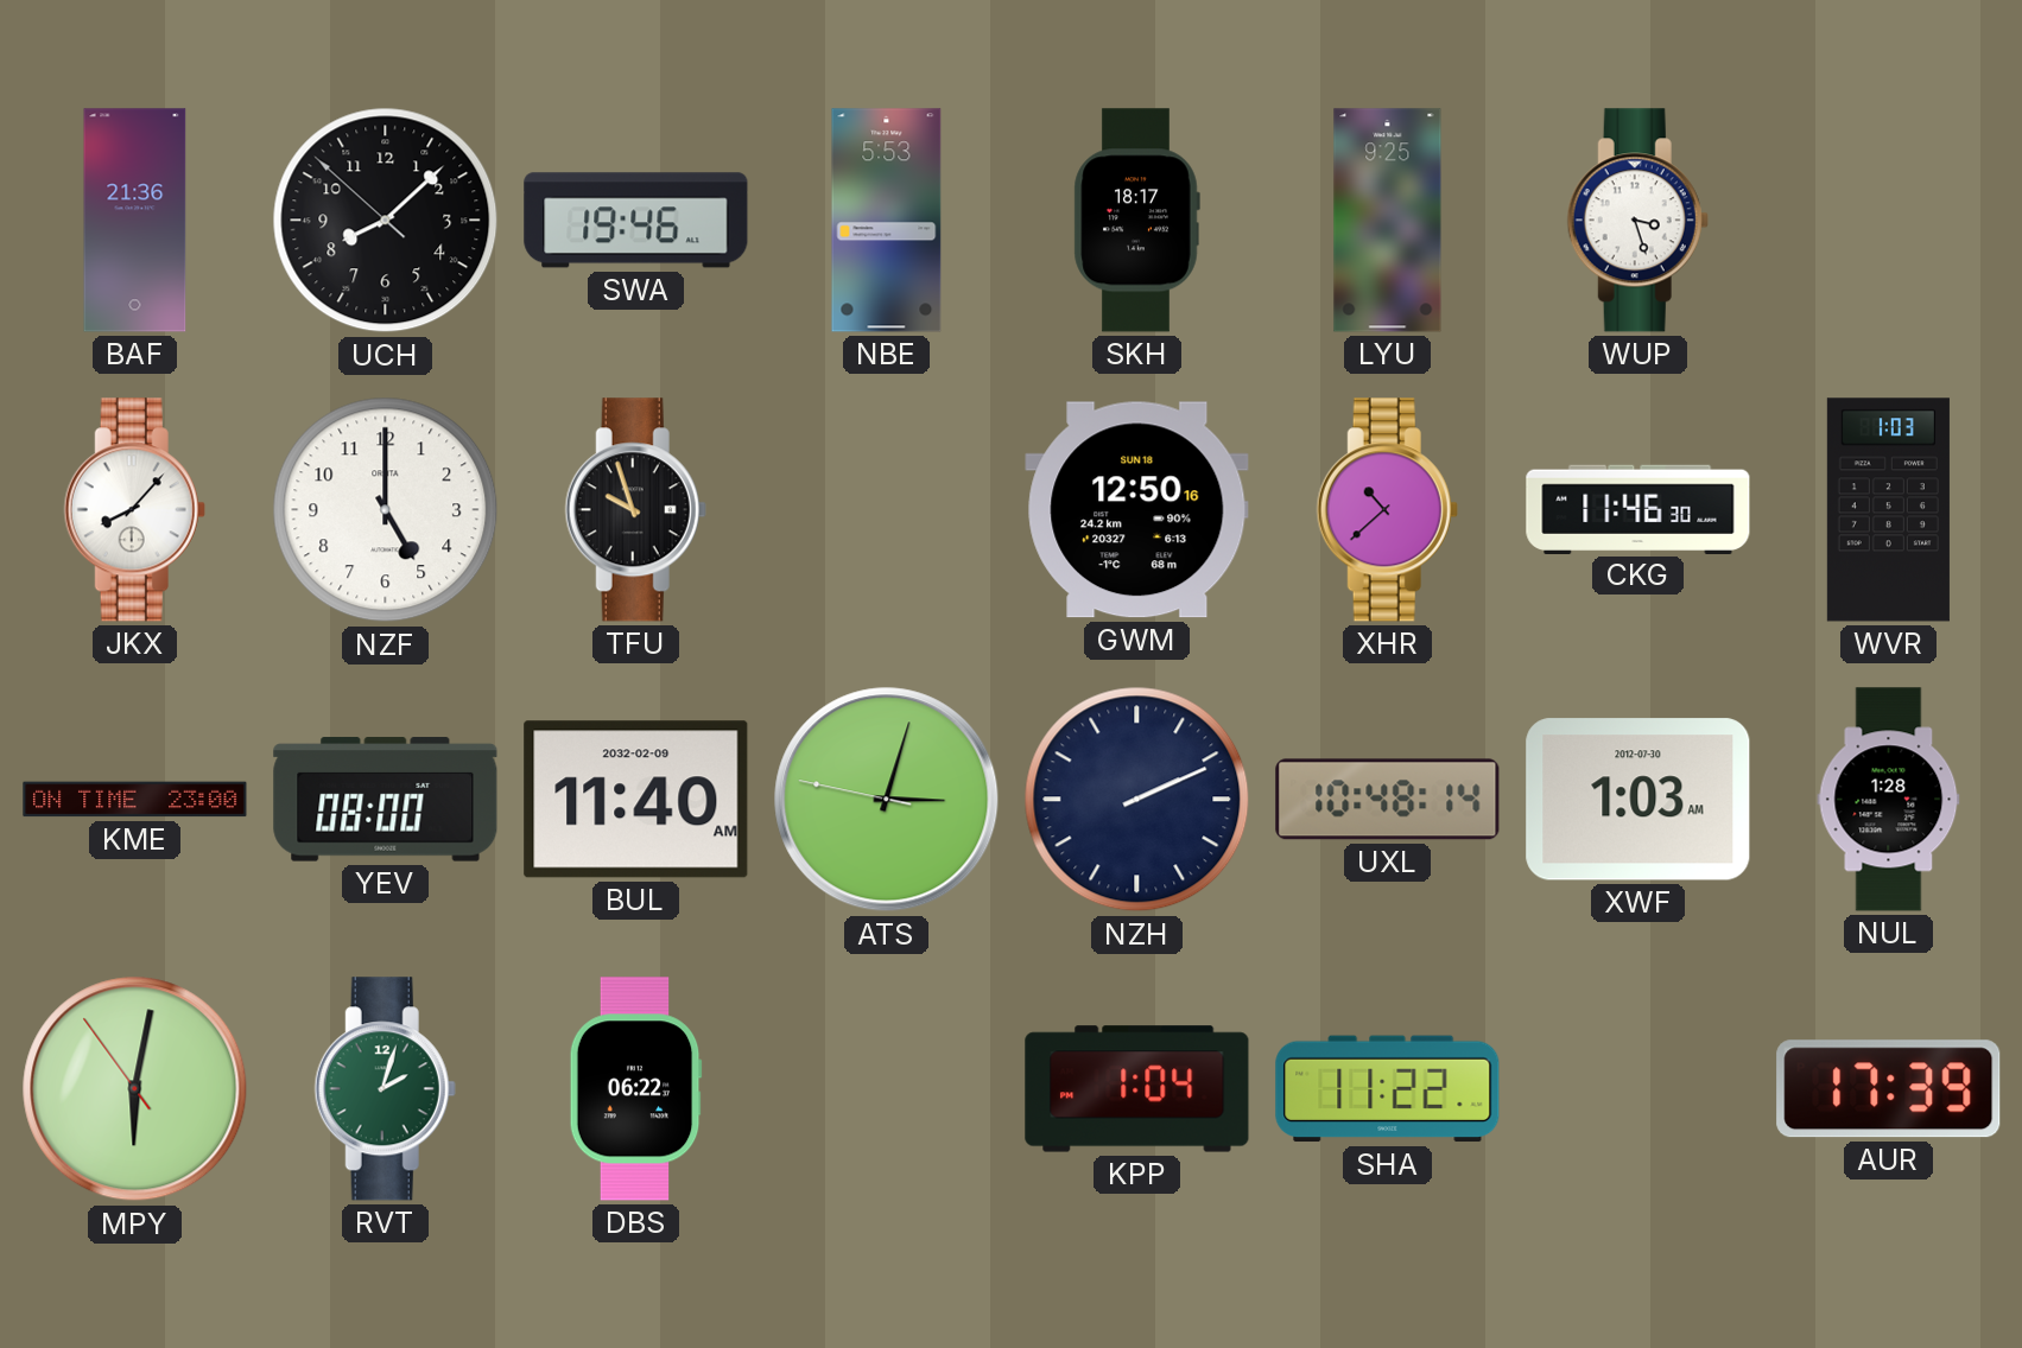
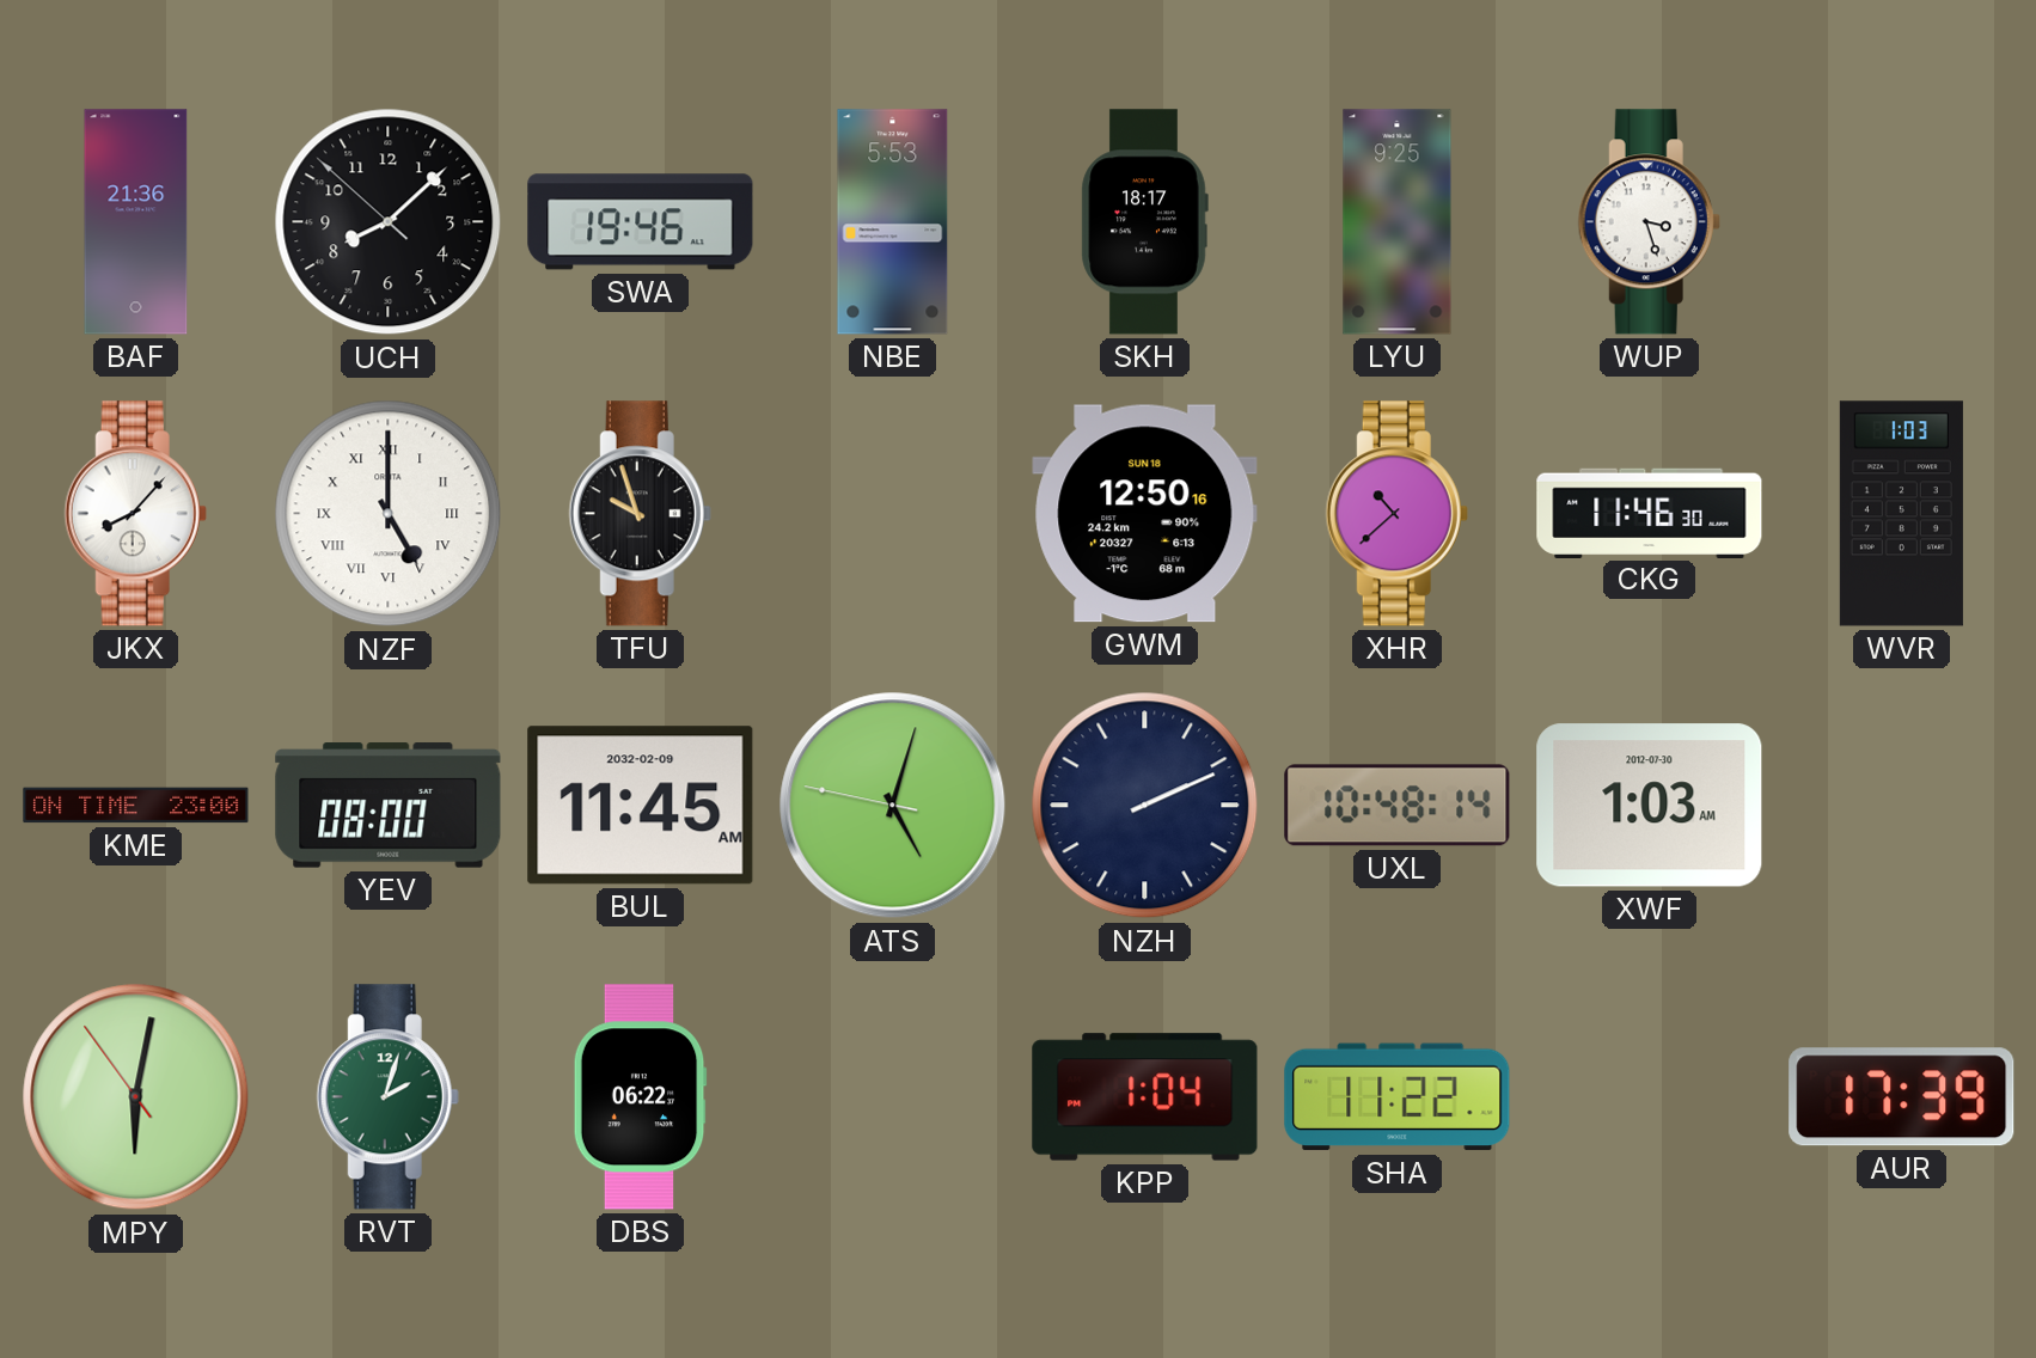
NZF numerals: Arabic -> Roman
BUL: 11:40 -> 11:45
ATS: 3:02 -> 5:02
NUL: 1:28 -> none
